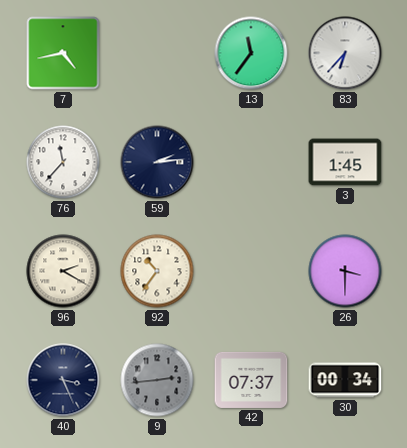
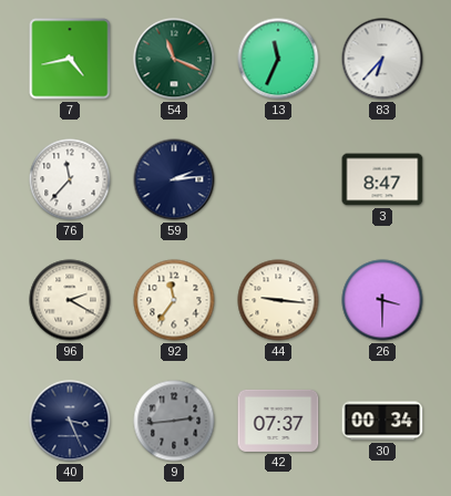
54: none -> 11:19
13: 11:36 -> 11:34
3: 1:45 -> 8:47
92: 10:36 -> 11:36
44: none -> 9:16
